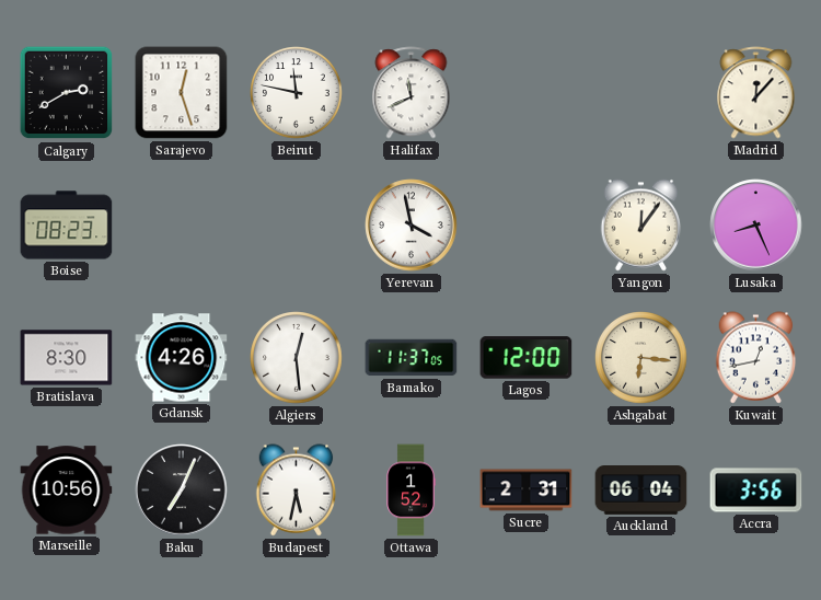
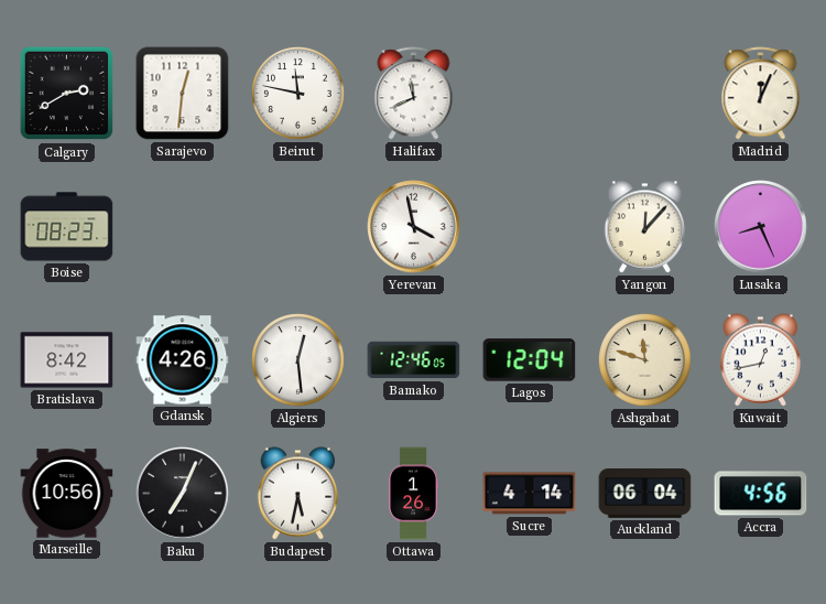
Sarajevo: 12:27 -> 12:31
Madrid: 12:07 -> 12:04
Yangon: 12:06 -> 12:07
Bratislava: 8:30 -> 8:42
Bamako: 11:37 -> 12:46
Lagos: 12:00 -> 12:04
Ashgabat: 6:16 -> 11:48
Ottawa: 1:52 -> 1:26
Sucre: 2:31 -> 4:14
Accra: 3:56 -> 4:56
